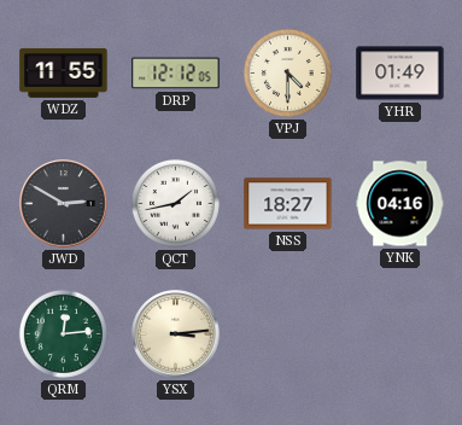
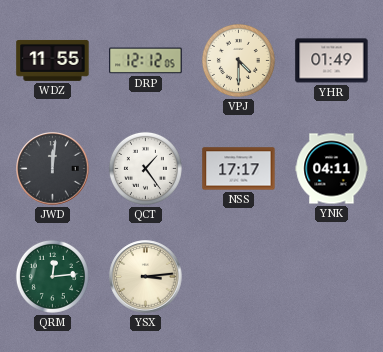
JWD: 2:50 -> 12:01
QCT: 1:43 -> 1:24
NSS: 18:27 -> 17:17
YNK: 04:16 -> 04:11
